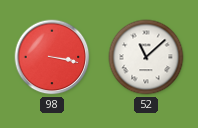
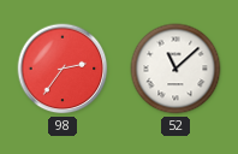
98: 3:17 -> 2:36
